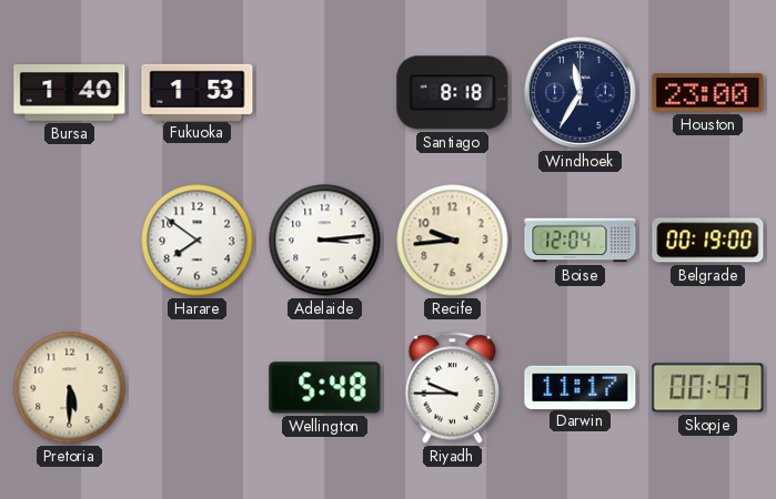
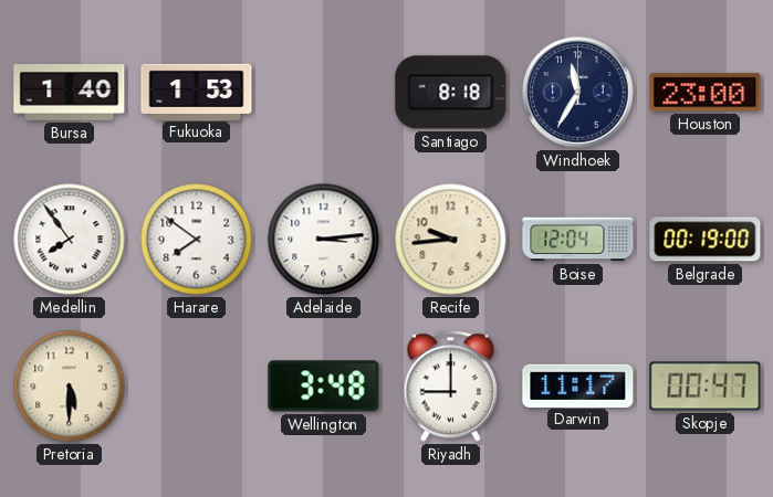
Medellin: none -> 7:54
Wellington: 5:48 -> 3:48
Riyadh: 9:45 -> 9:00
